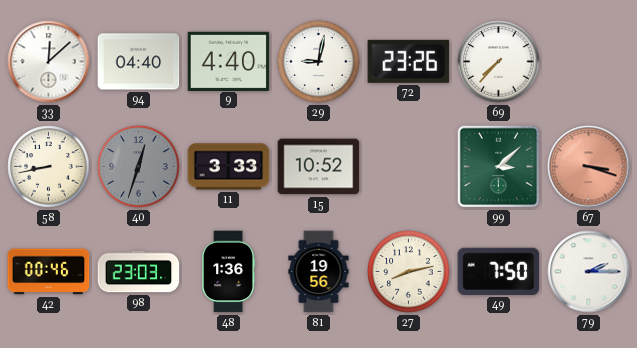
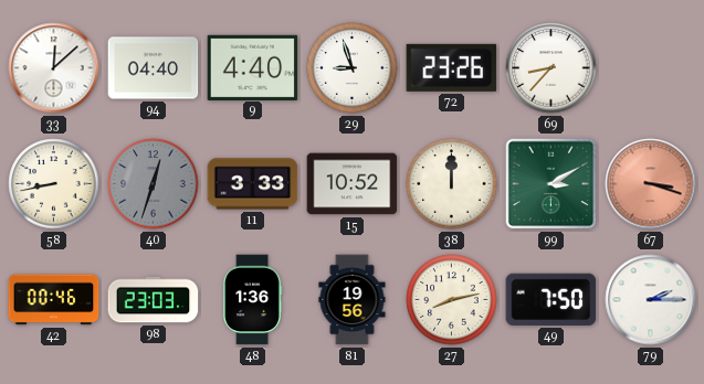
29: 9:02 -> 8:57
69: 7:37 -> 8:37
38: none -> 12:00
99: 3:08 -> 3:10
